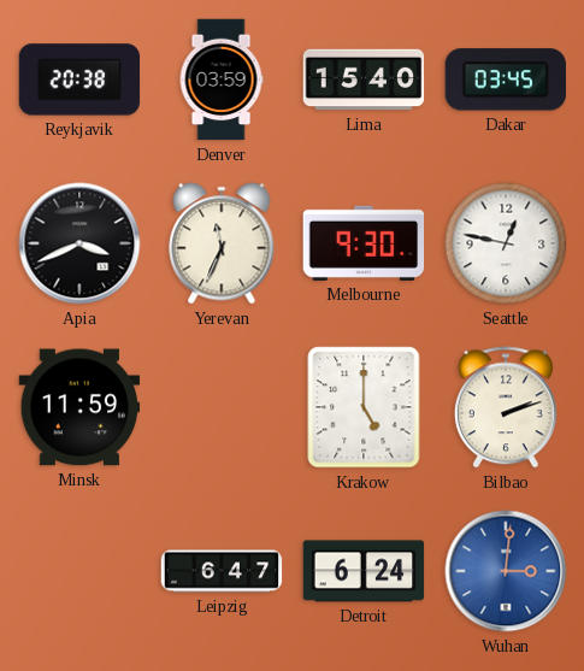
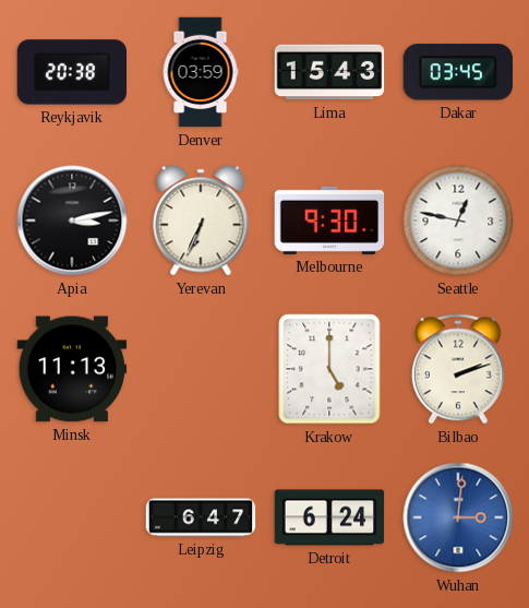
Lima: 15:40 -> 15:43
Apia: 3:41 -> 3:13
Yerevan: 11:34 -> 6:34
Minsk: 11:59 -> 11:13
